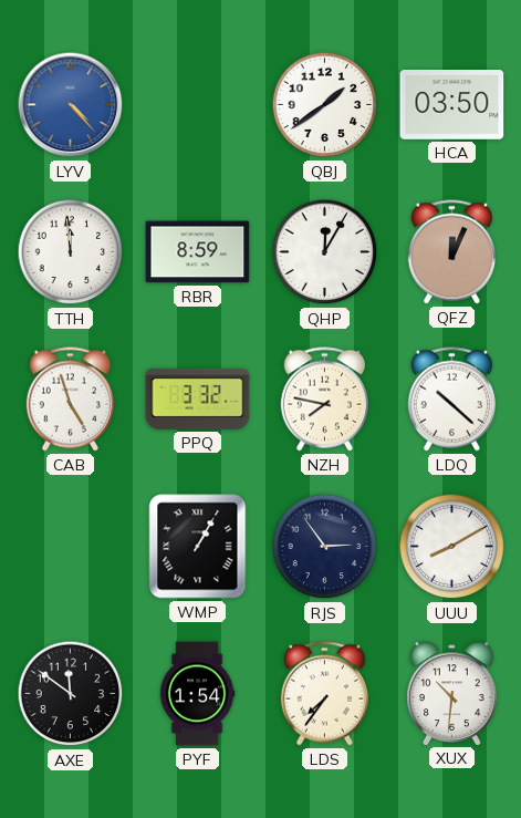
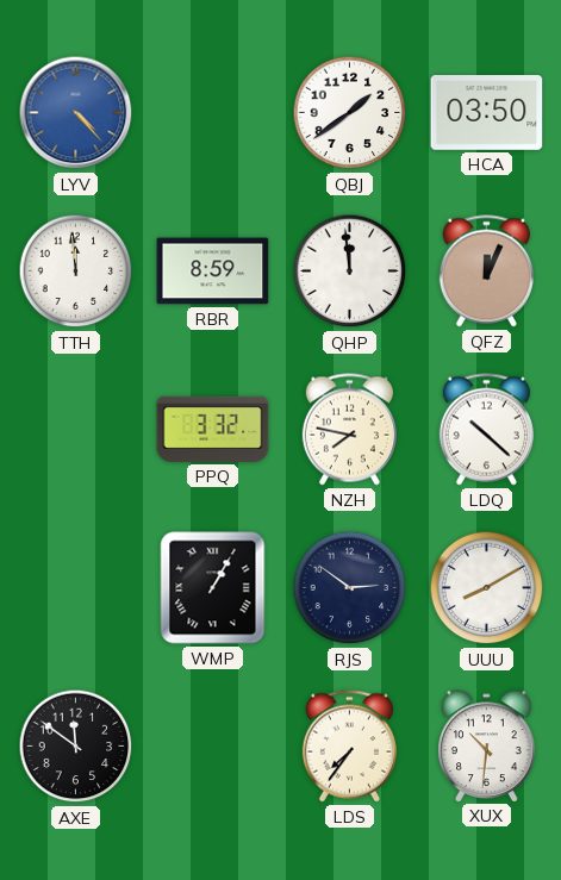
QHP: 12:05 -> 11:59
CAB: 4:57 -> none
RJS: 2:54 -> 2:51
PYF: 1:54 -> none
